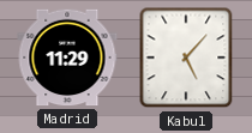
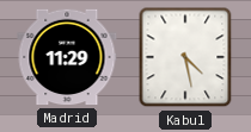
Kabul: 5:07 -> 4:28
